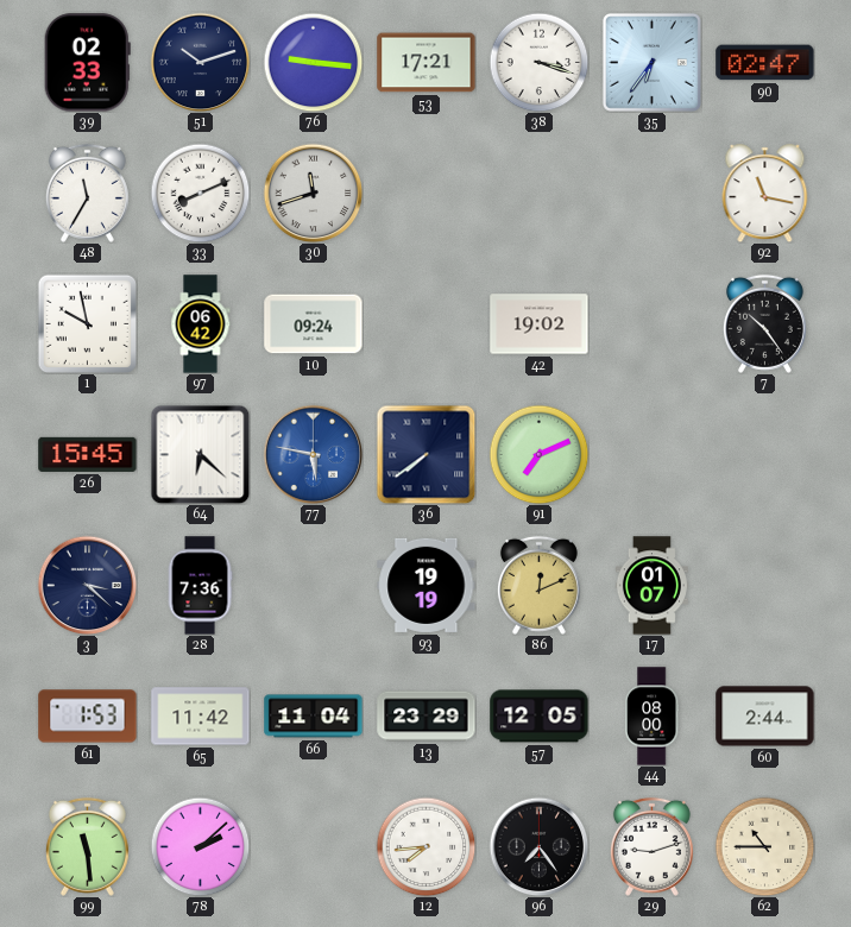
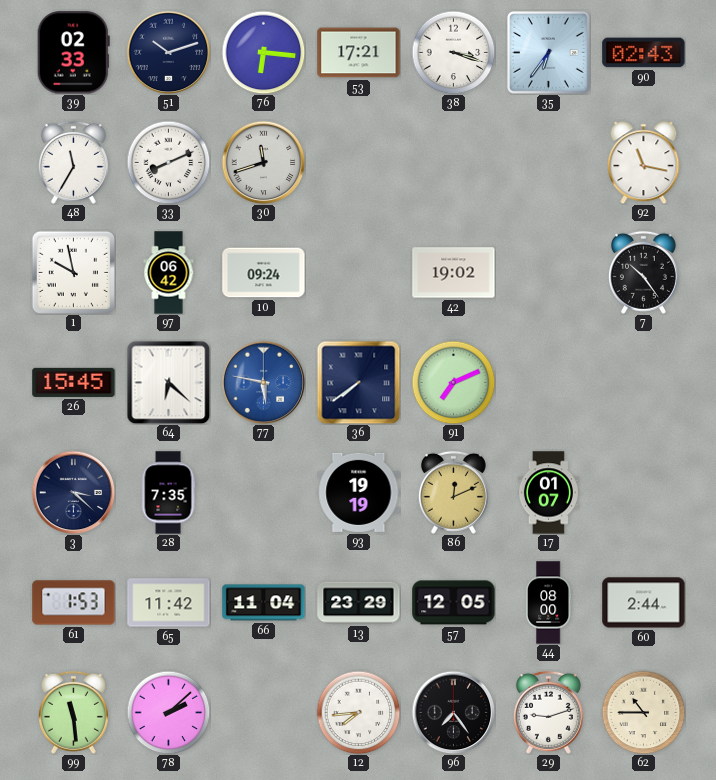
76: 9:16 -> 6:16
90: 02:47 -> 02:43
28: 7:36 -> 7:35
